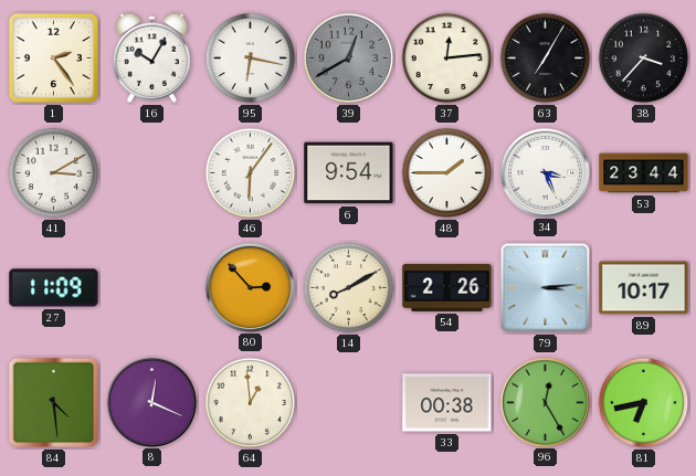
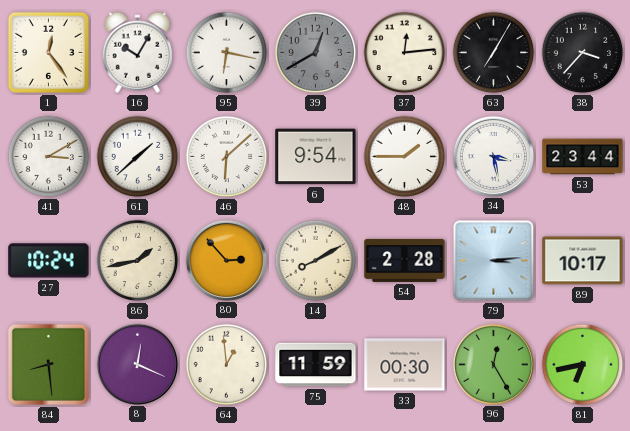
1: 2:24 -> 12:24
61: none -> 1:38
46: 6:06 -> 6:08
34: 3:26 -> 3:28
27: 11:09 -> 10:24
86: none -> 1:43
54: 2:26 -> 2:28
84: 4:29 -> 8:29
75: none -> 11:59
33: 00:38 -> 00:30
